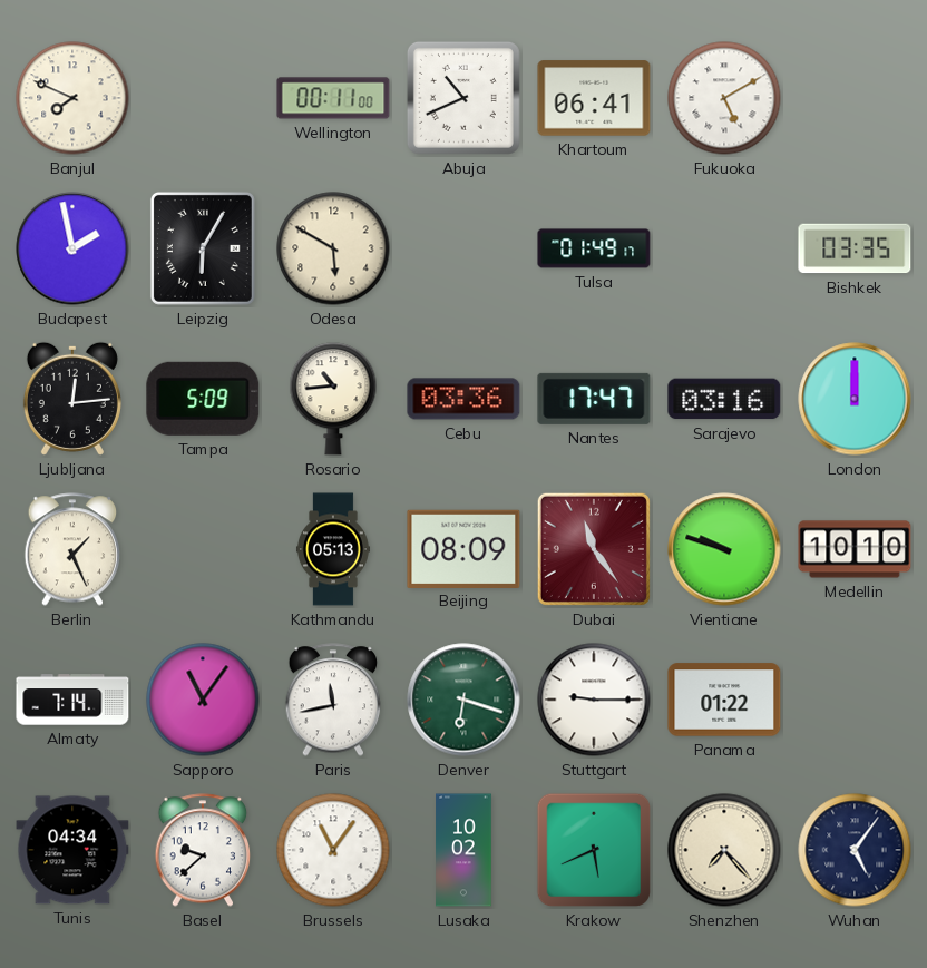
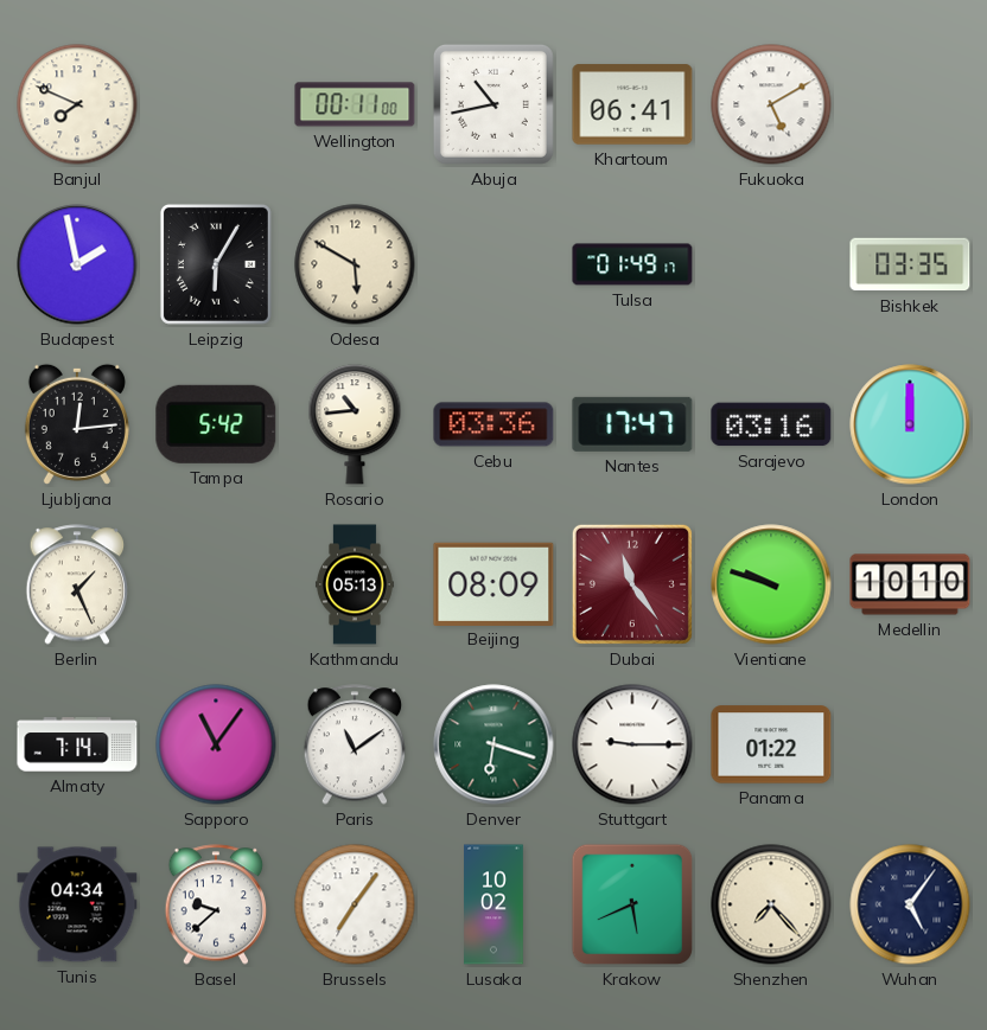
Abuja: 10:41 -> 10:43
Tampa: 5:09 -> 5:42
Paris: 11:43 -> 11:09
Brussels: 11:06 -> 7:06
